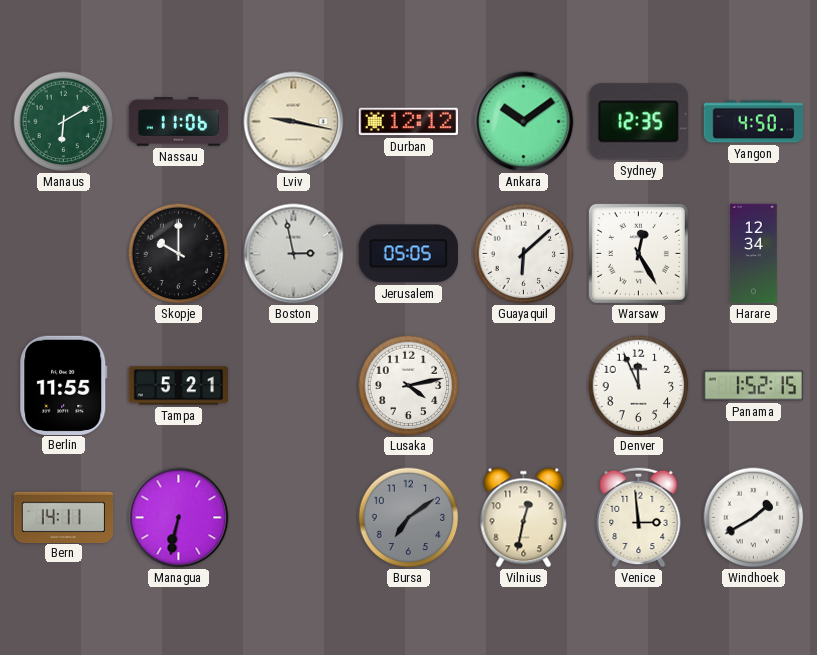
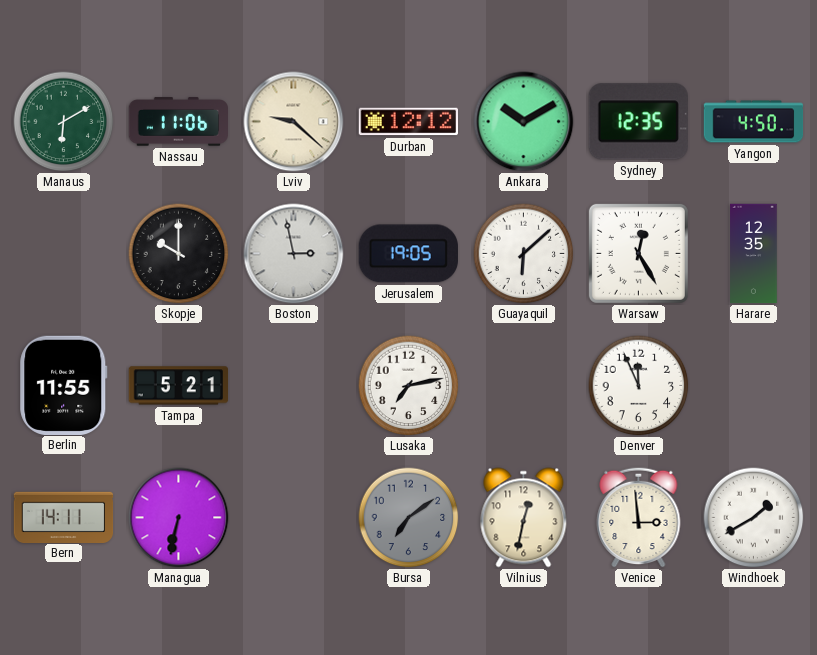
Lviv: 9:17 -> 9:22
Ankara: 10:09 -> 10:10
Jerusalem: 05:05 -> 19:05
Harare: 12:34 -> 12:35
Lusaka: 4:13 -> 7:13
Panama: 1:52 -> none
